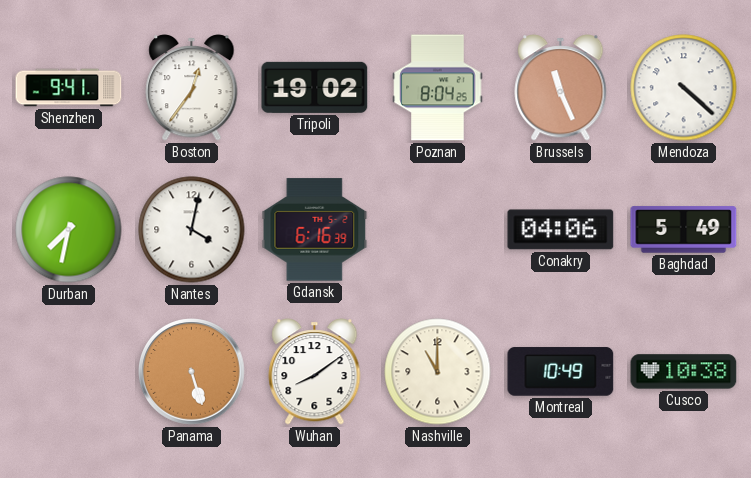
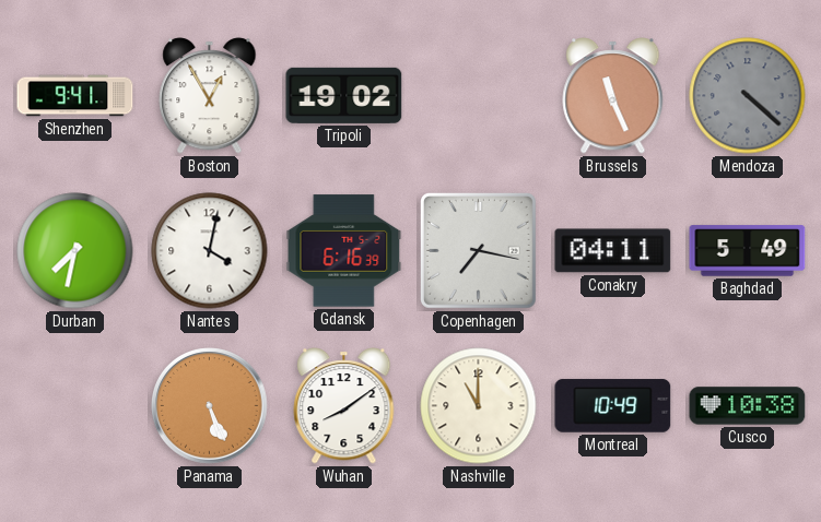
Boston: 12:36 -> 12:55
Poznan: 8:04 -> none
Mendoza dial: white -> grey
Copenhagen: none -> 7:17
Conakry: 04:06 -> 04:11
Panama: 5:27 -> 5:26
